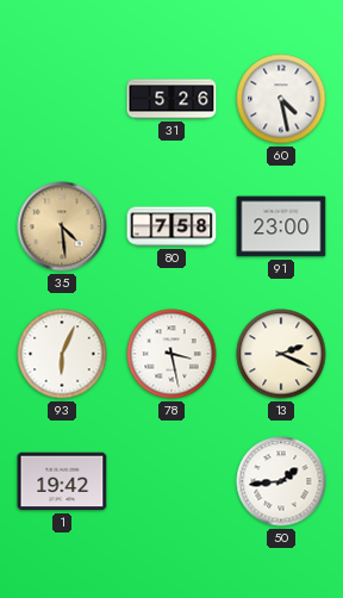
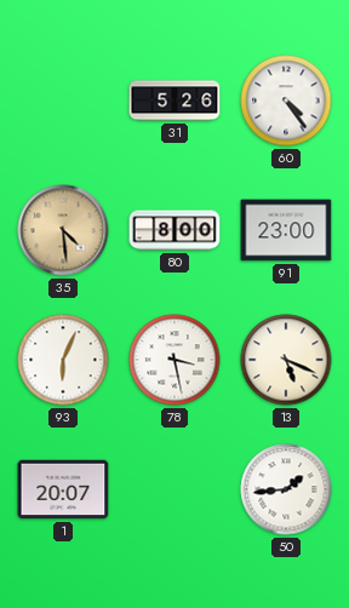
60: 4:28 -> 4:24
80: 7:58 -> 8:00
13: 2:19 -> 5:19
1: 19:42 -> 20:07
